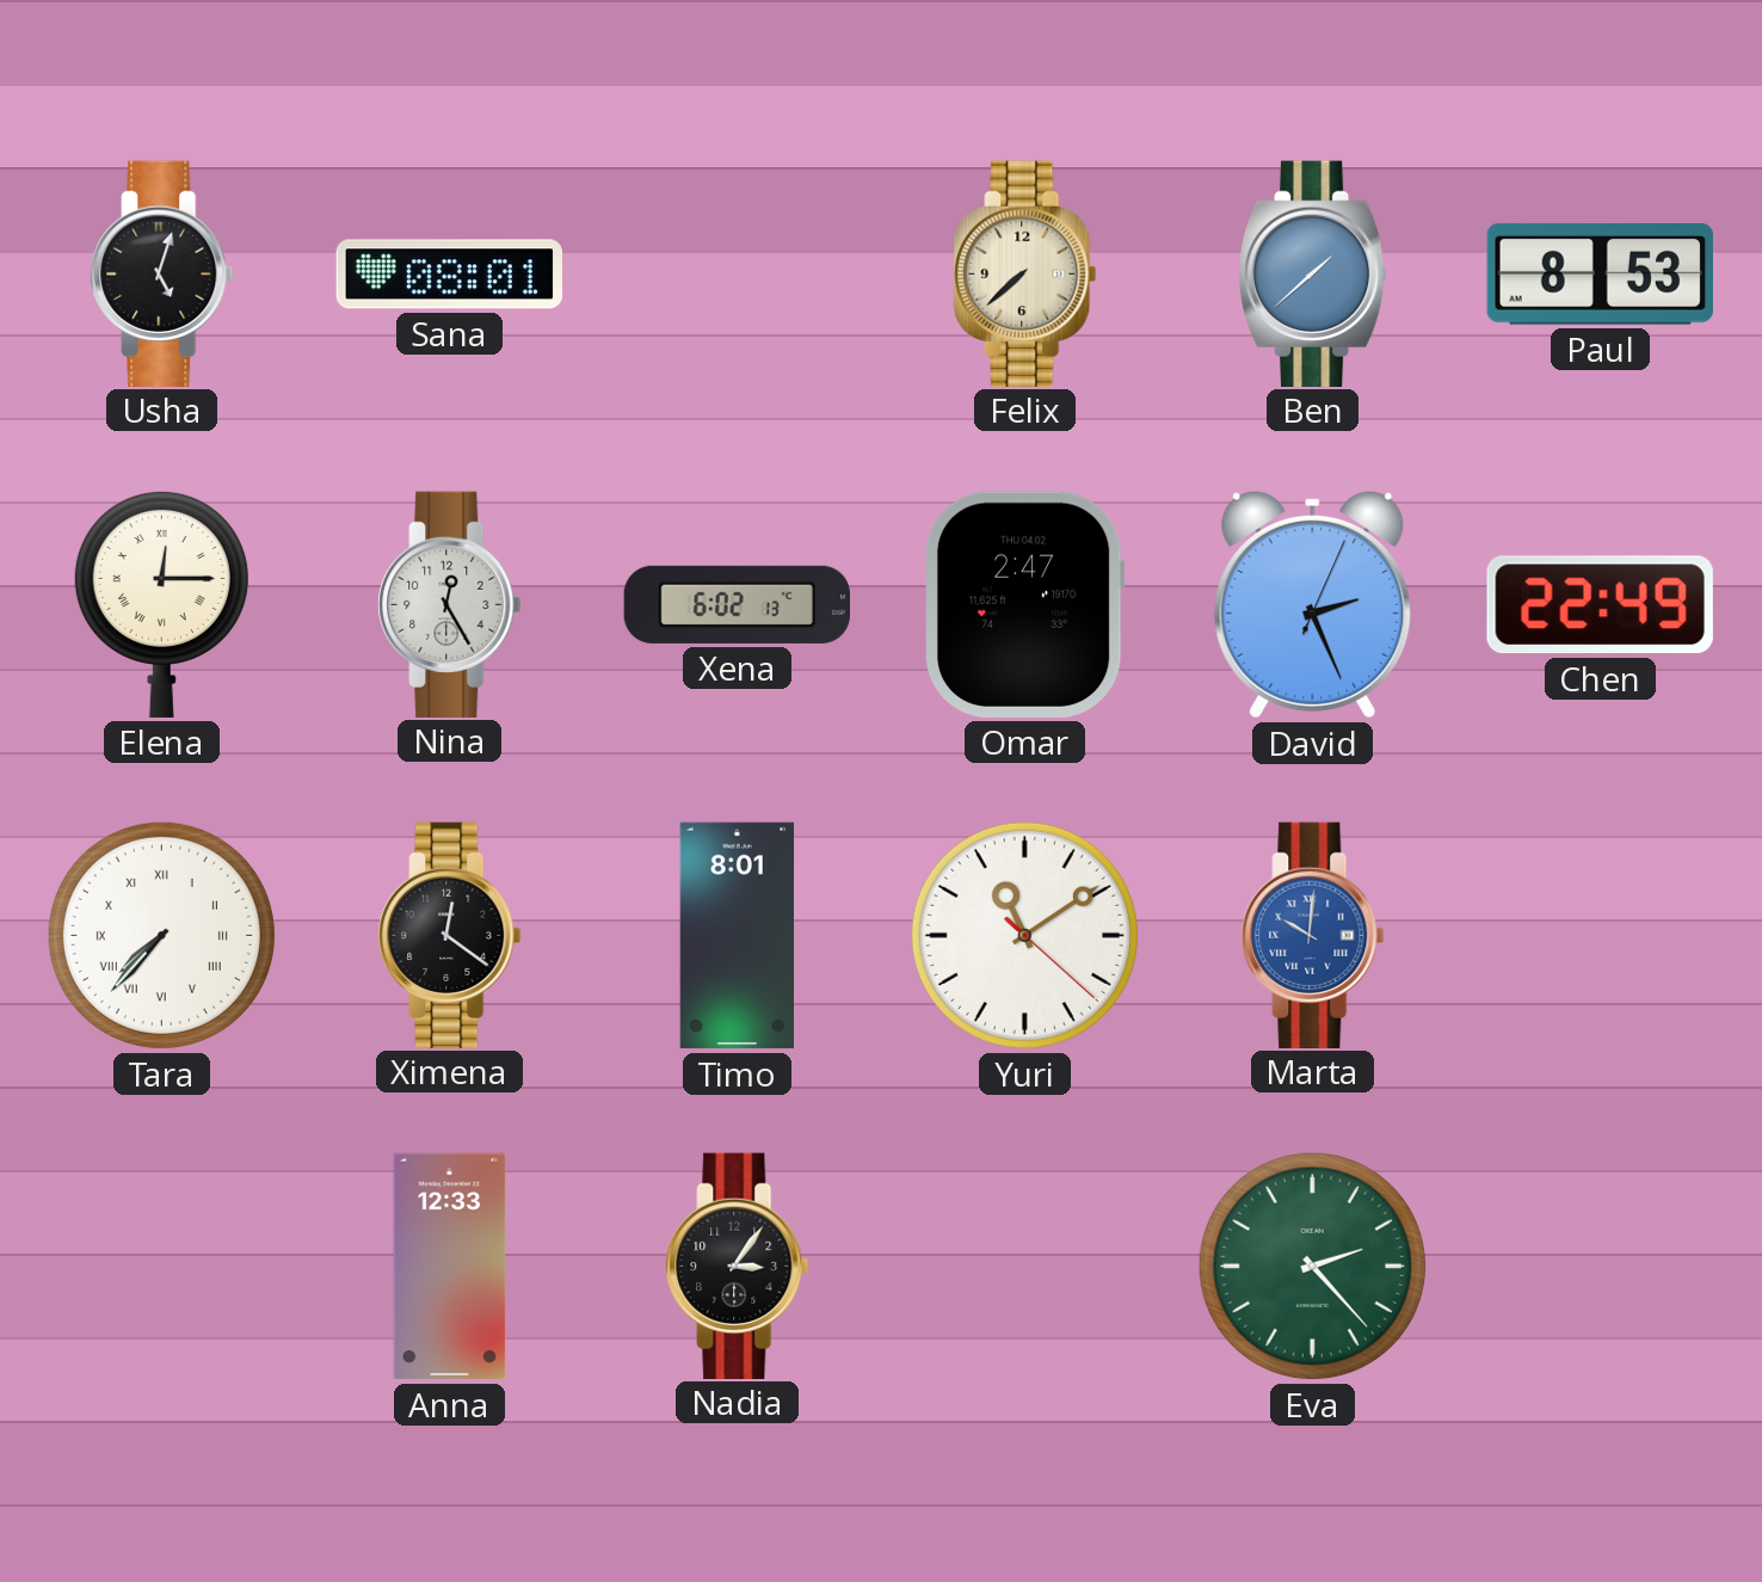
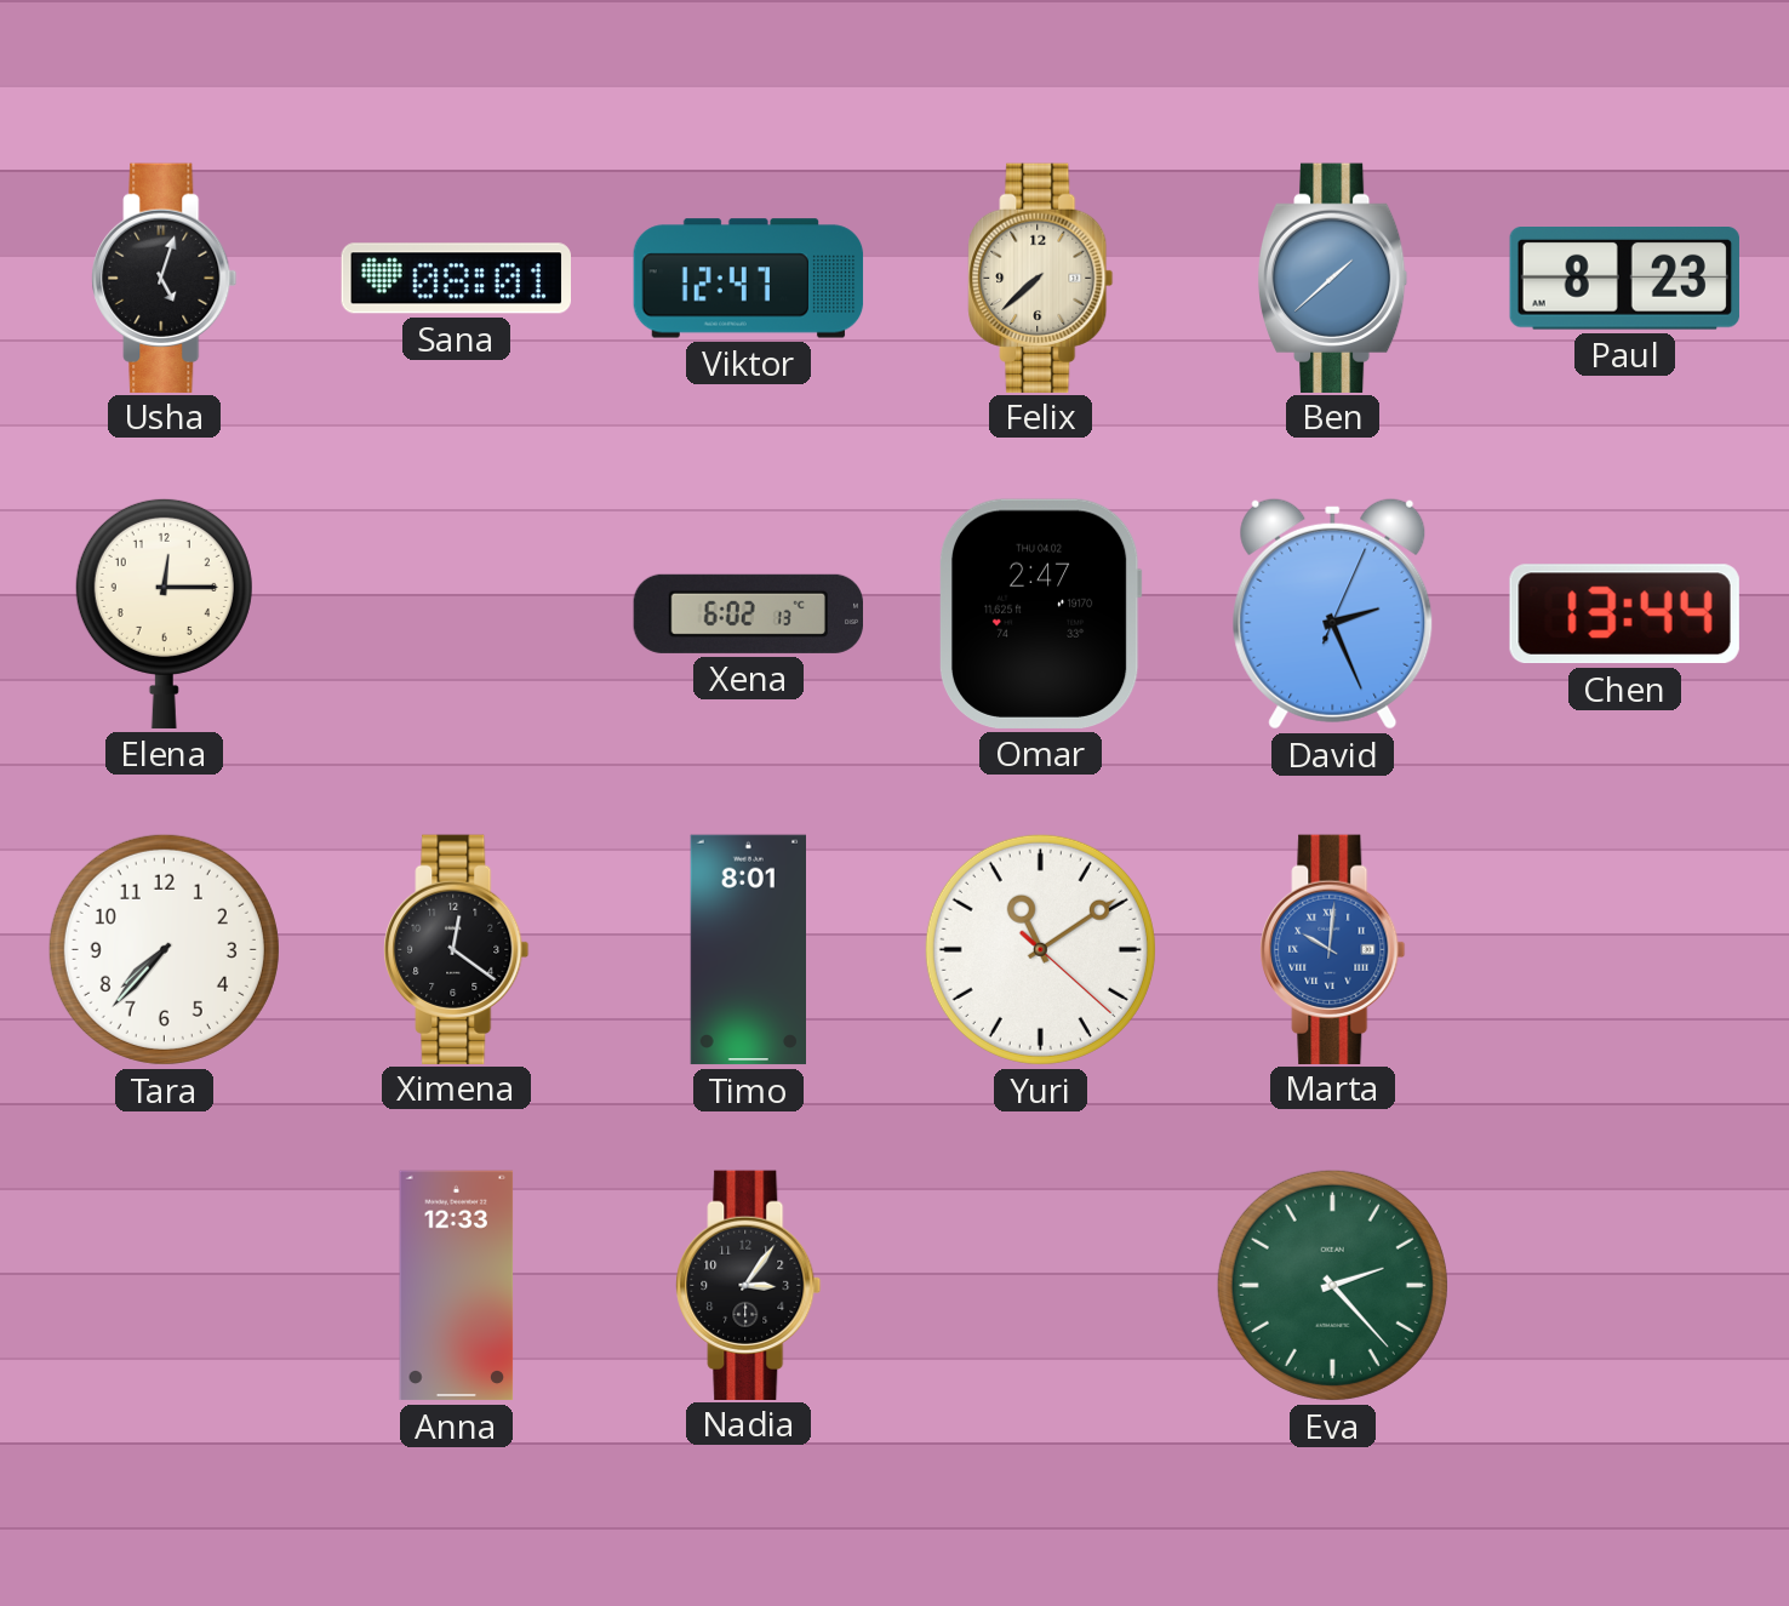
Viktor: none -> 12:47
Paul: 8:53 -> 8:23
Elena numerals: Roman -> Arabic
Nina: 12:25 -> none
Chen: 22:49 -> 13:44
Tara numerals: Roman -> Arabic
